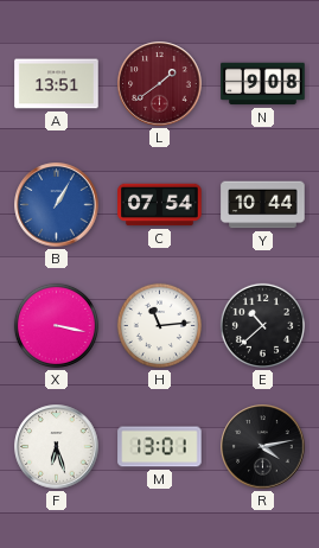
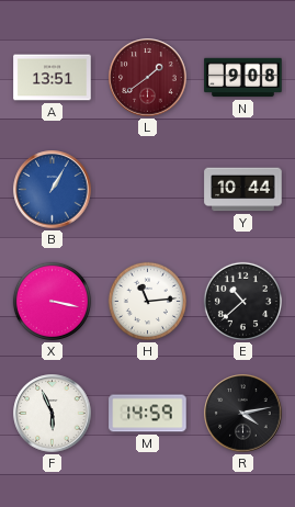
C: 07:54 -> none
F: 6:27 -> 5:56
M: 13:01 -> 14:59
